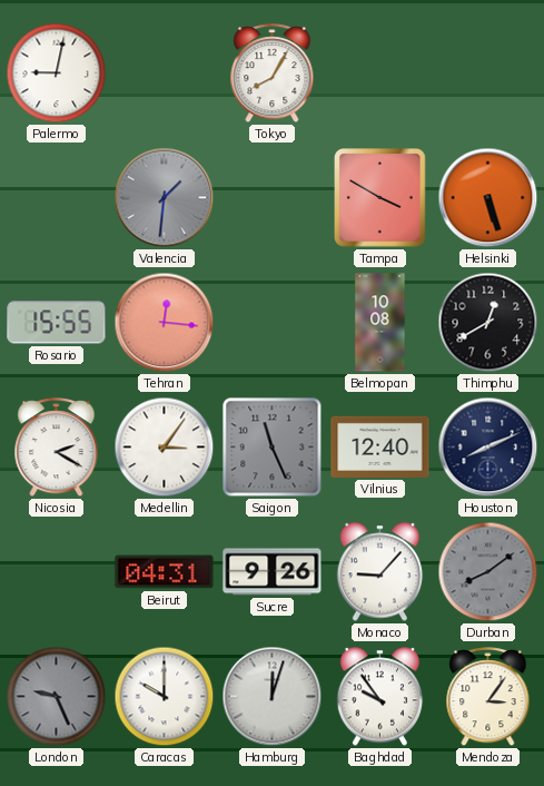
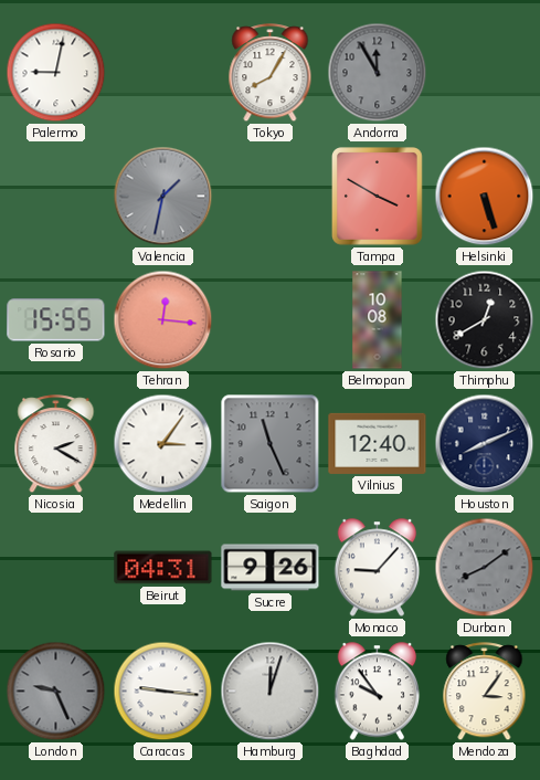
Andorra: none -> 11:55
Valencia: 1:31 -> 1:32
Caracas: 10:00 -> 9:16
